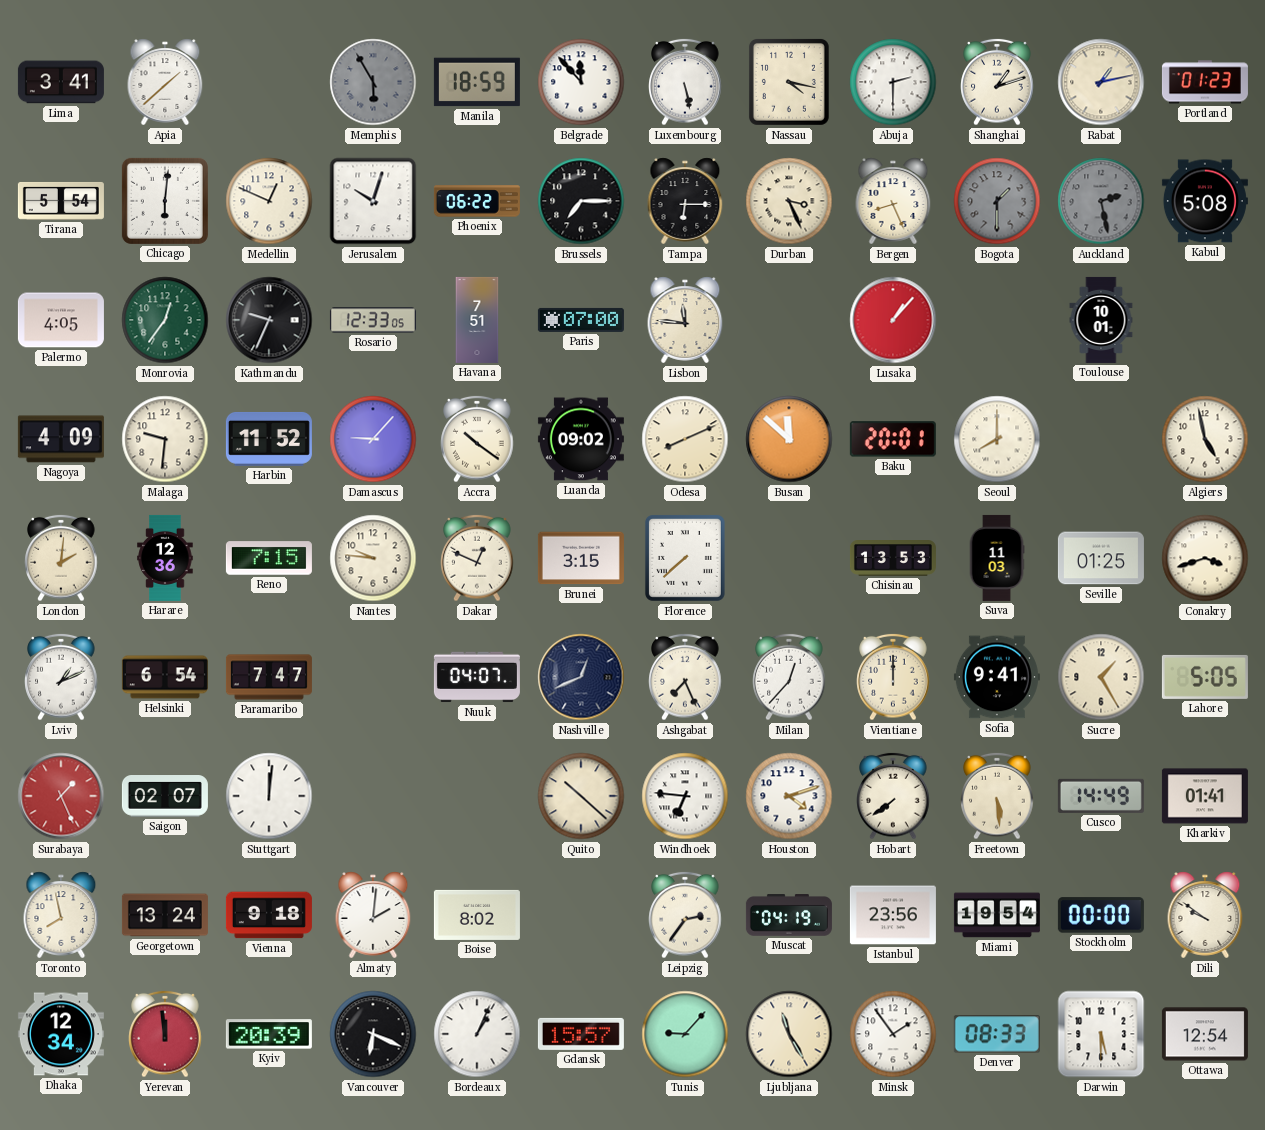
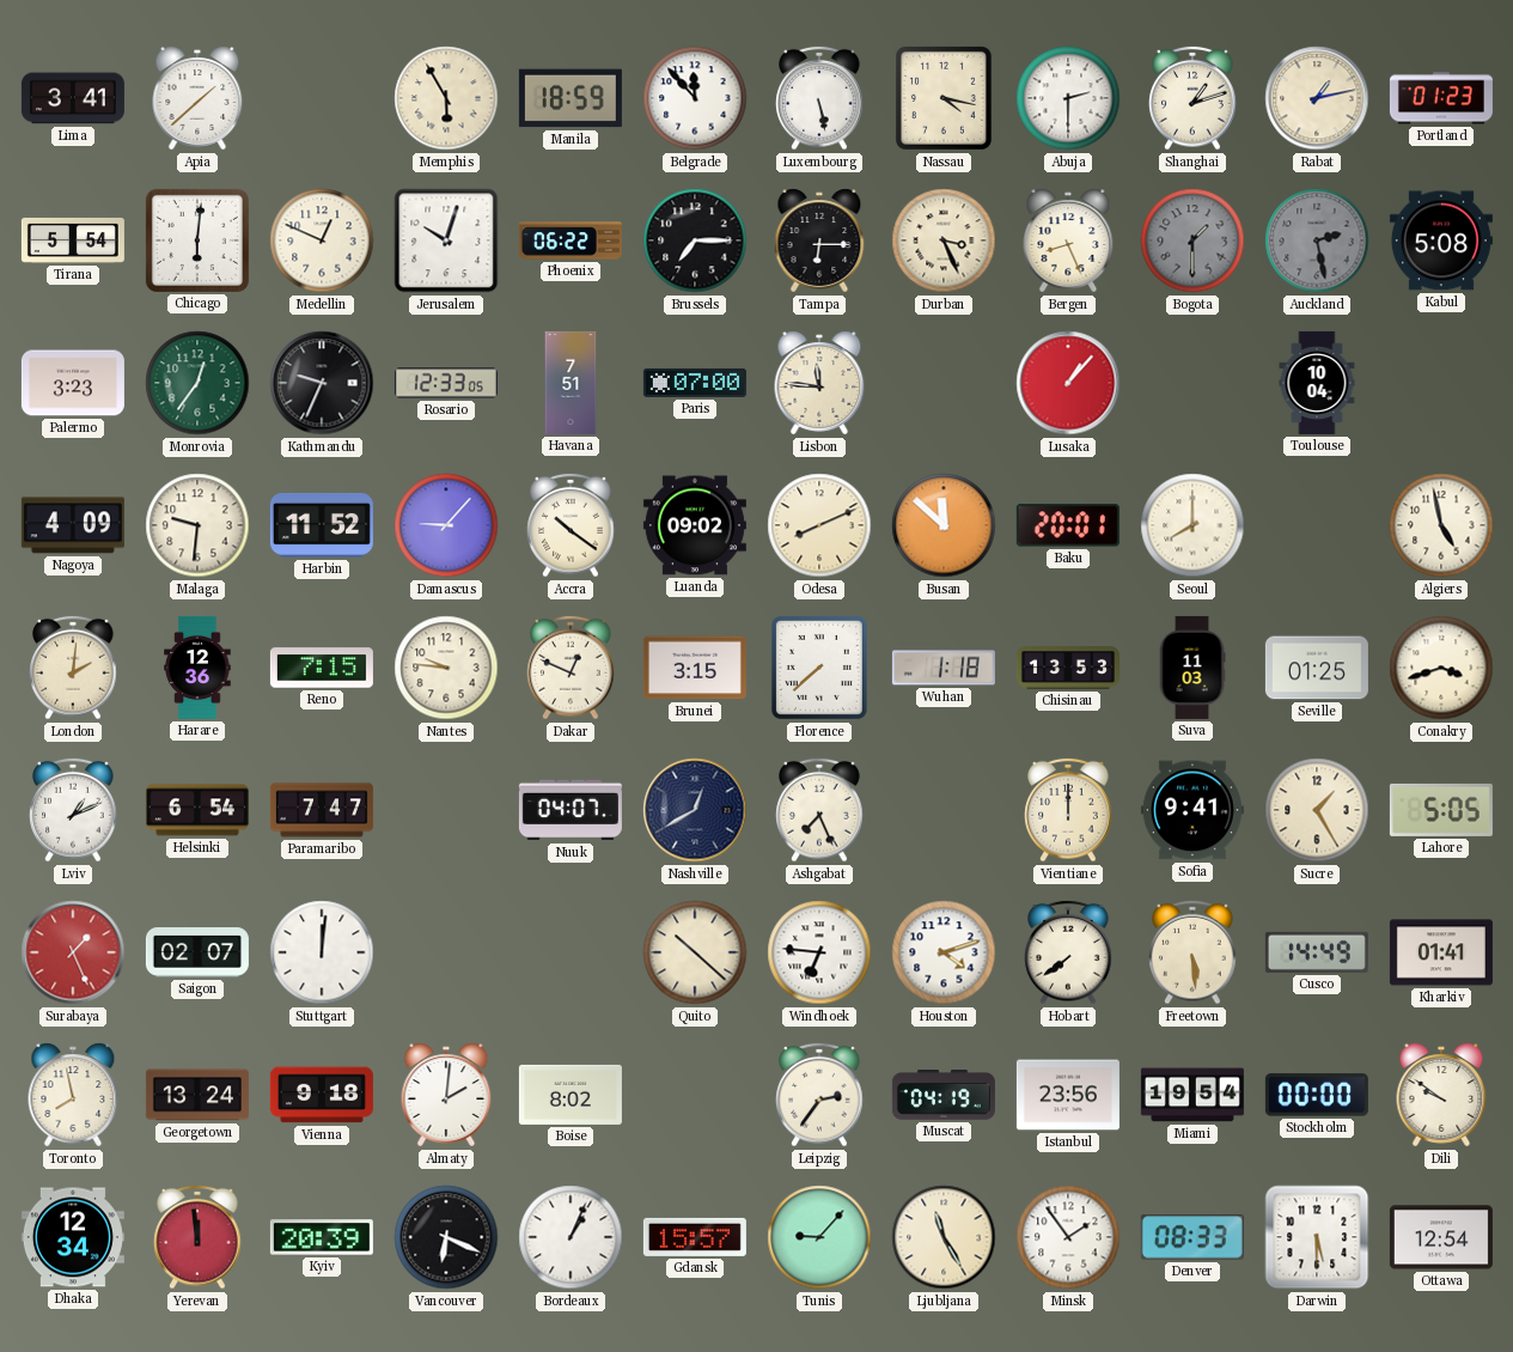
Memphis dial: grey -> cream
Palermo: 4:05 -> 3:23
Toulouse: 10:01 -> 10:04
Wuhan: none -> 1:18
Nashville: 12:41 -> 12:40
Milan: 12:37 -> none
